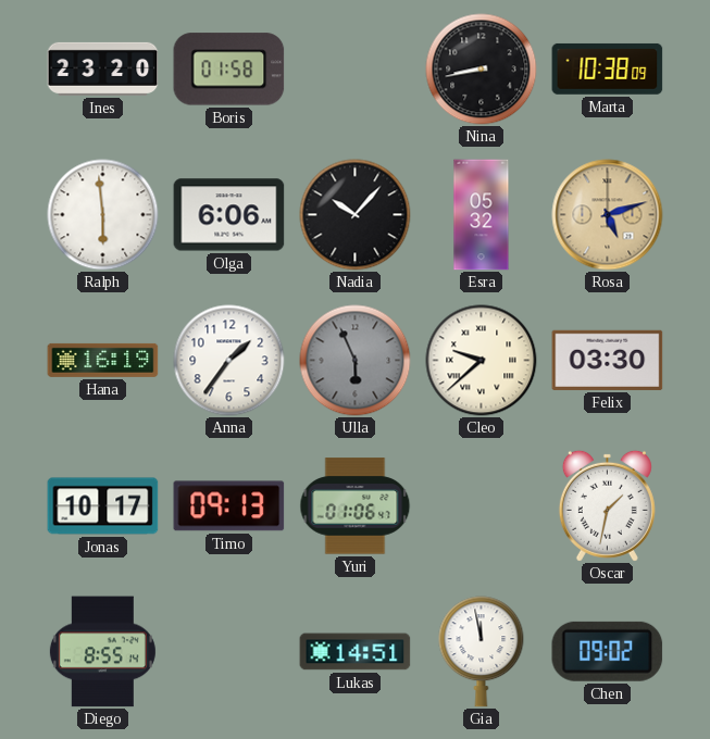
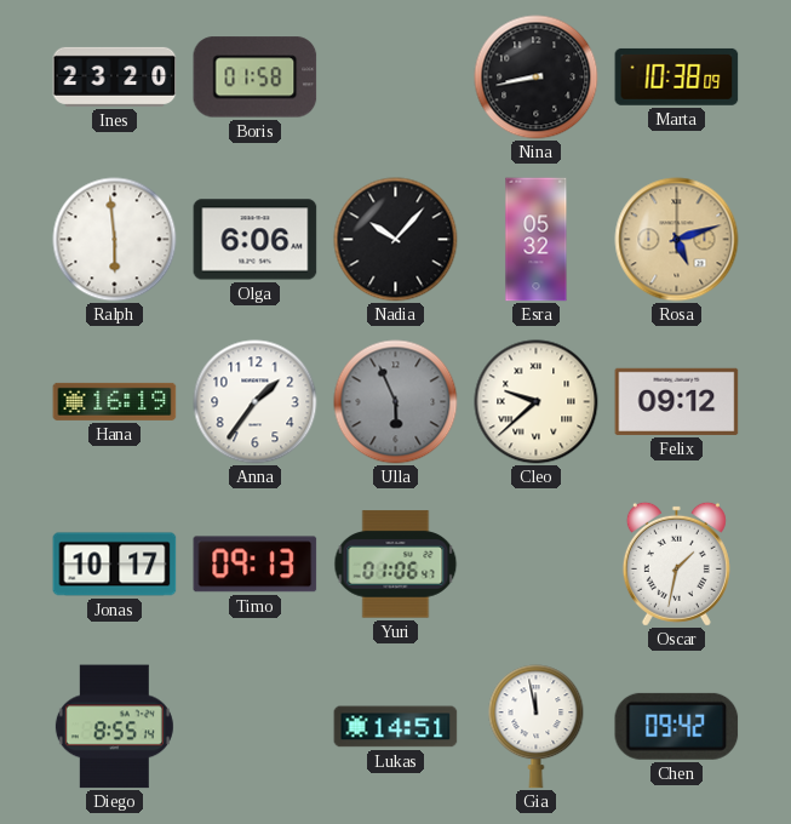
Felix: 03:30 -> 09:12
Chen: 09:02 -> 09:42
